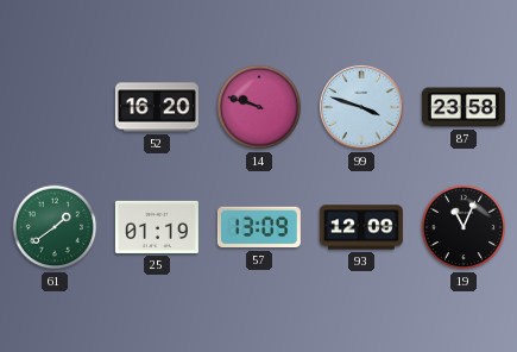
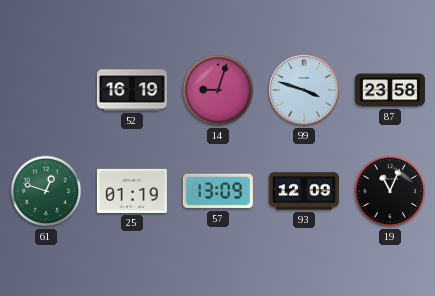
52: 16:20 -> 16:19
14: 9:48 -> 9:03
61: 1:39 -> 12:48
